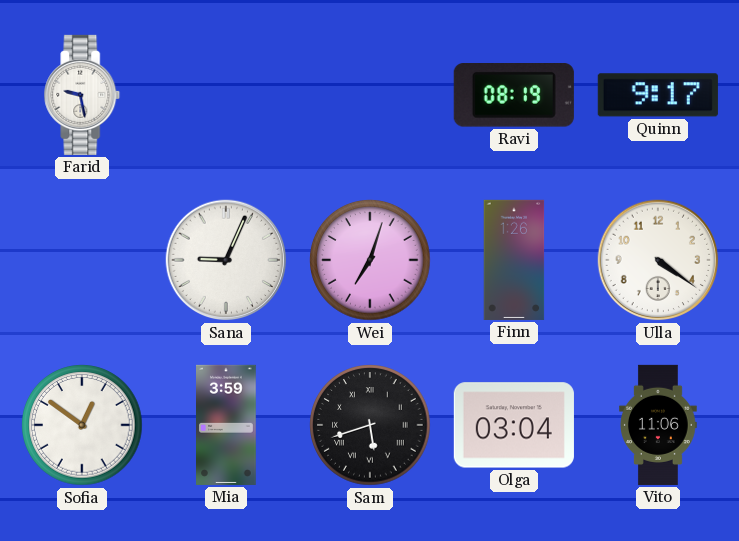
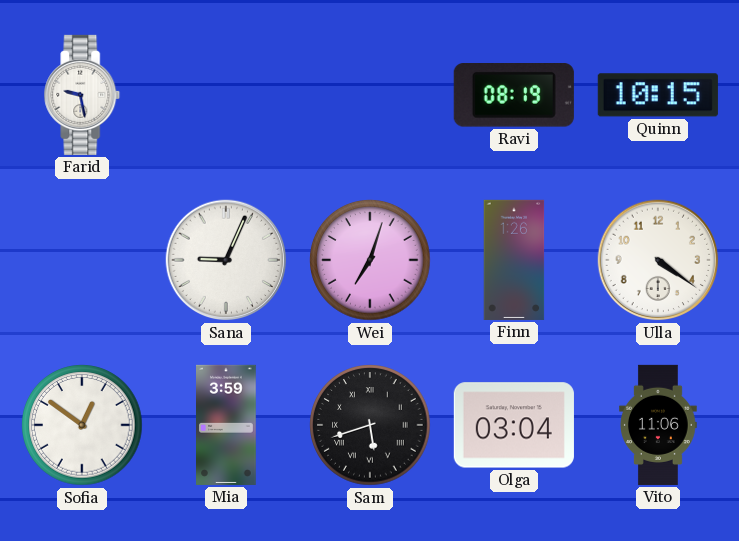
Quinn: 9:17 -> 10:15
